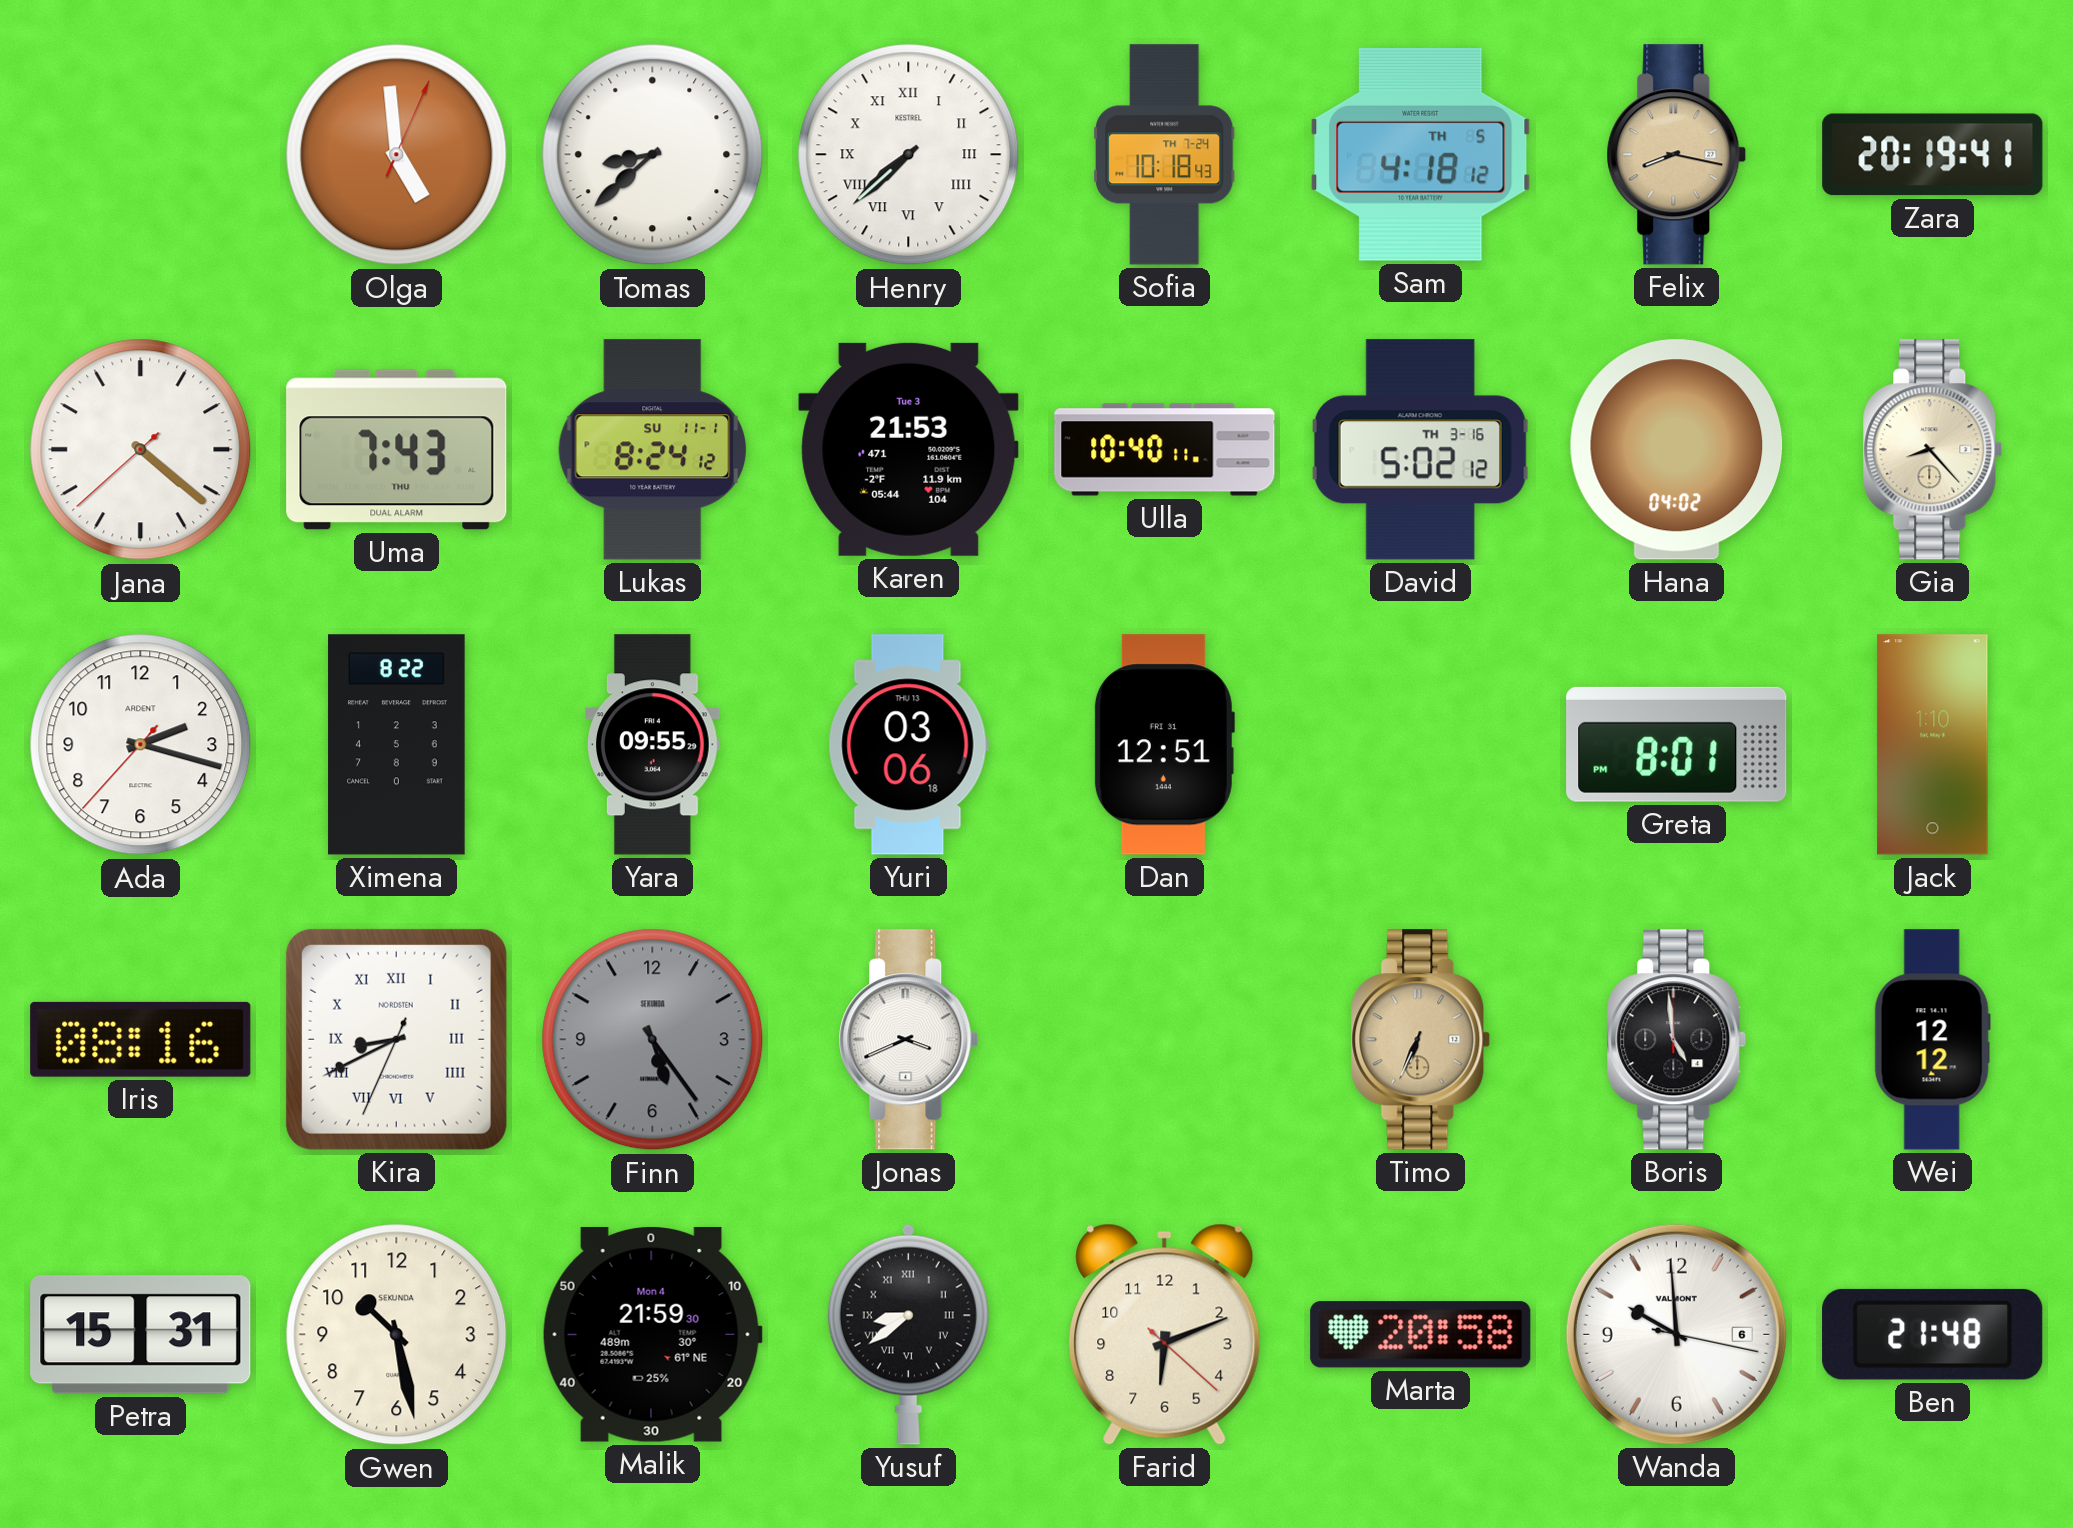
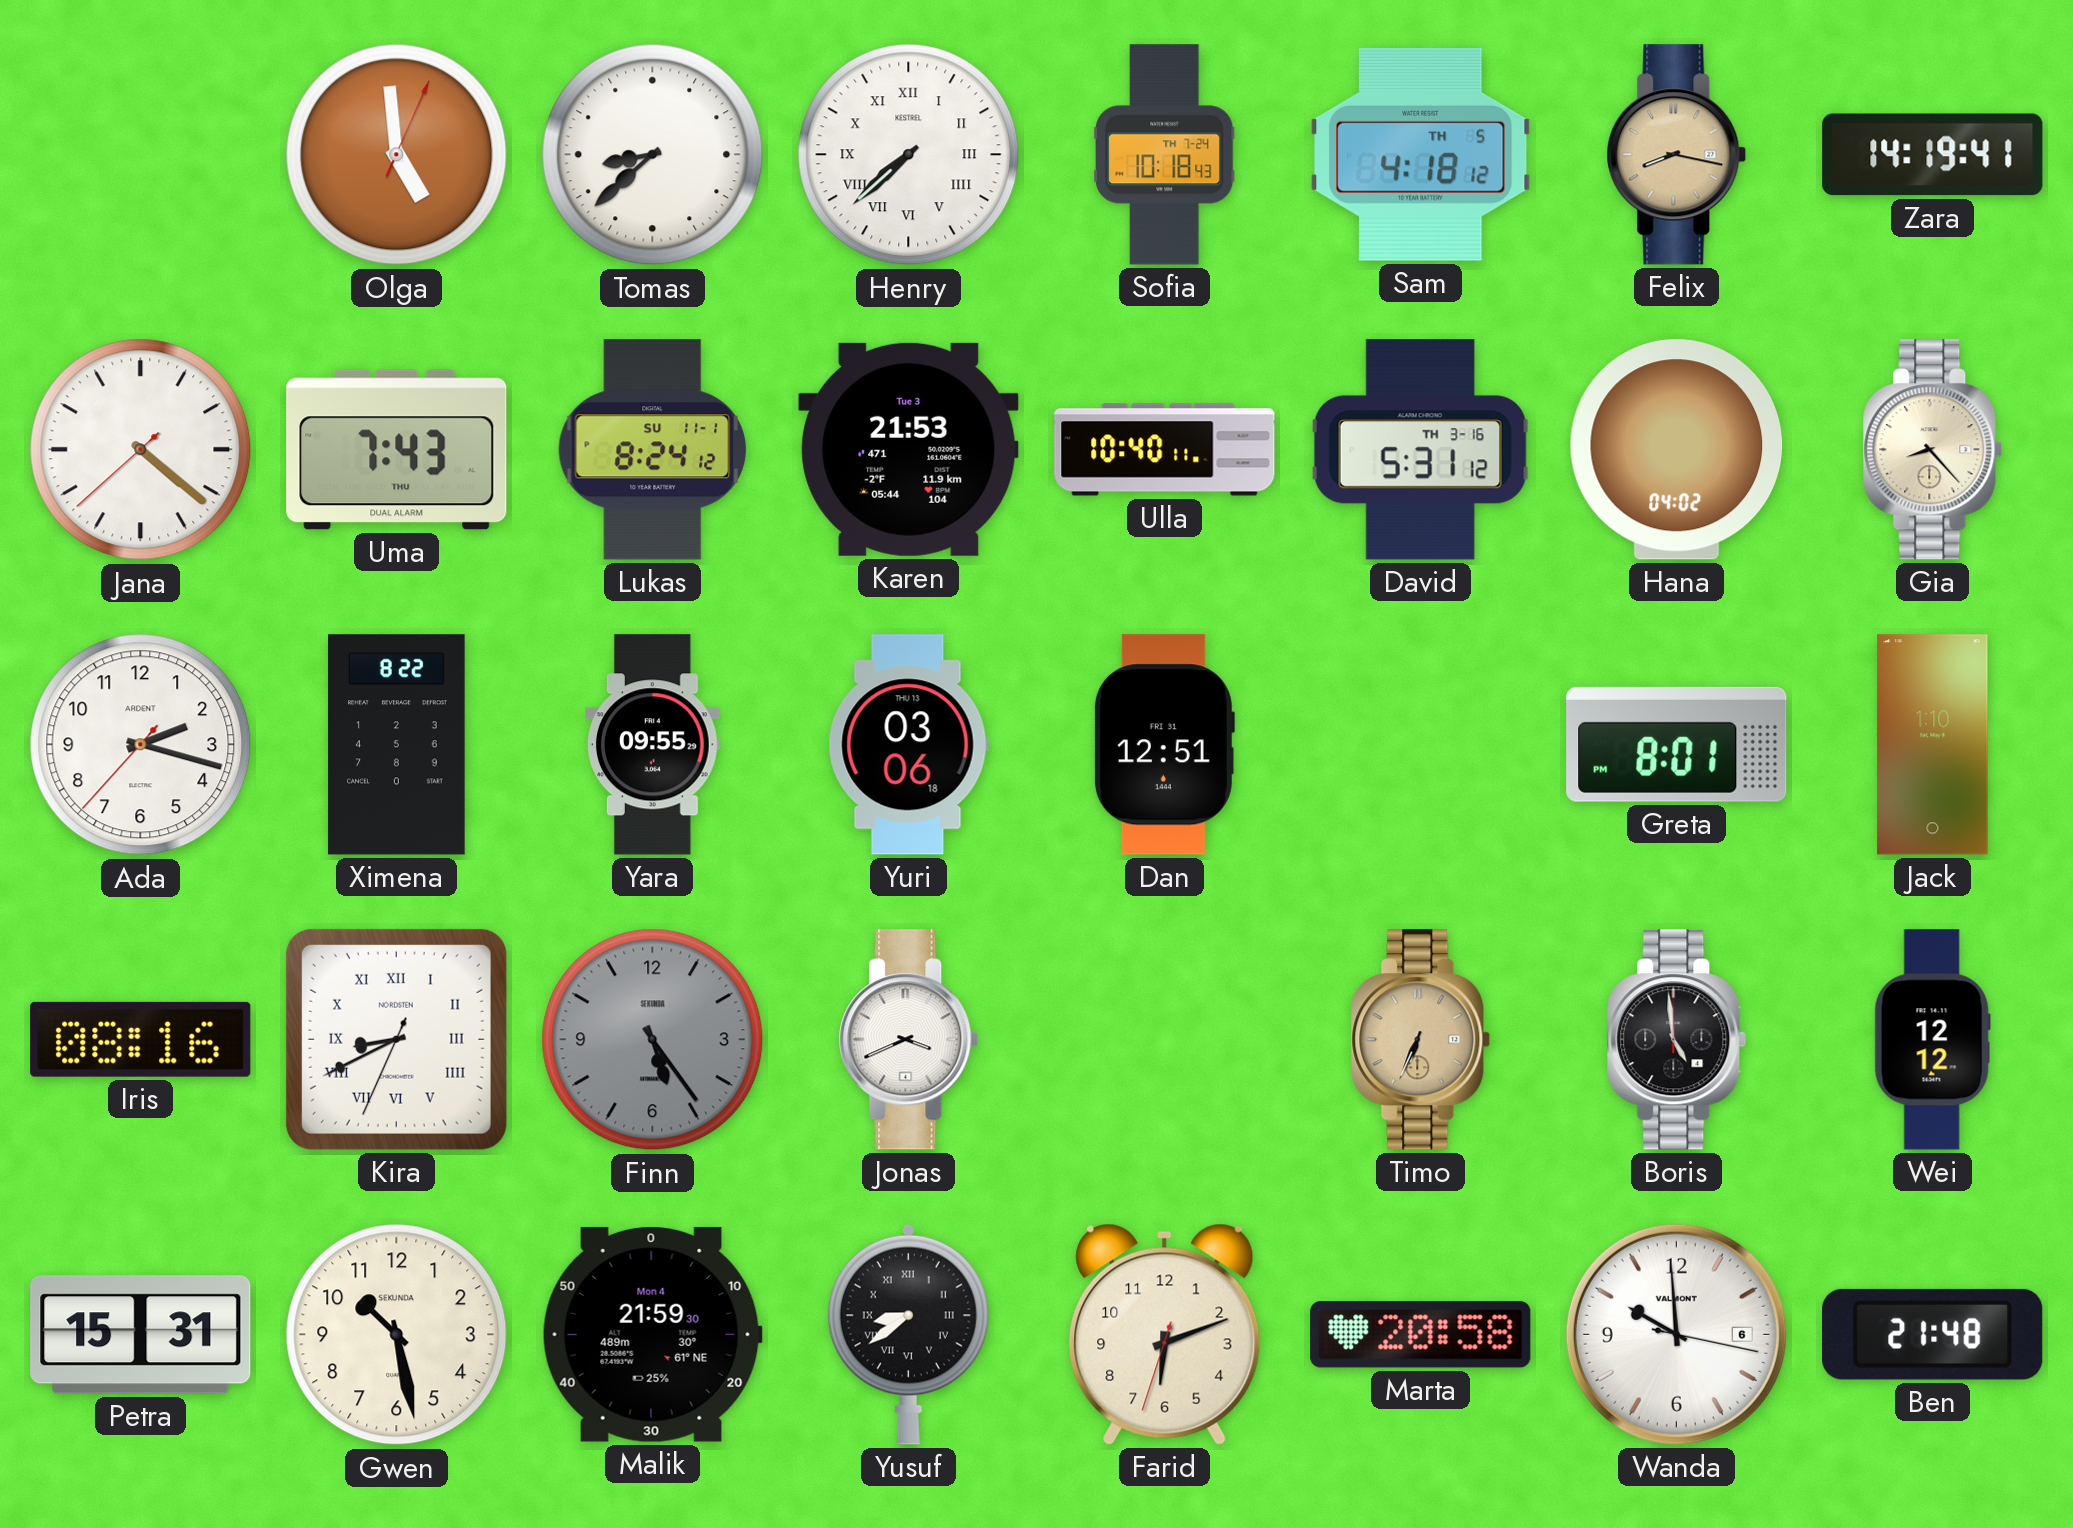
Zara: 20:19 -> 14:19
David: 5:02 -> 5:31
Farid: 6:11:22 -> 6:11:33
